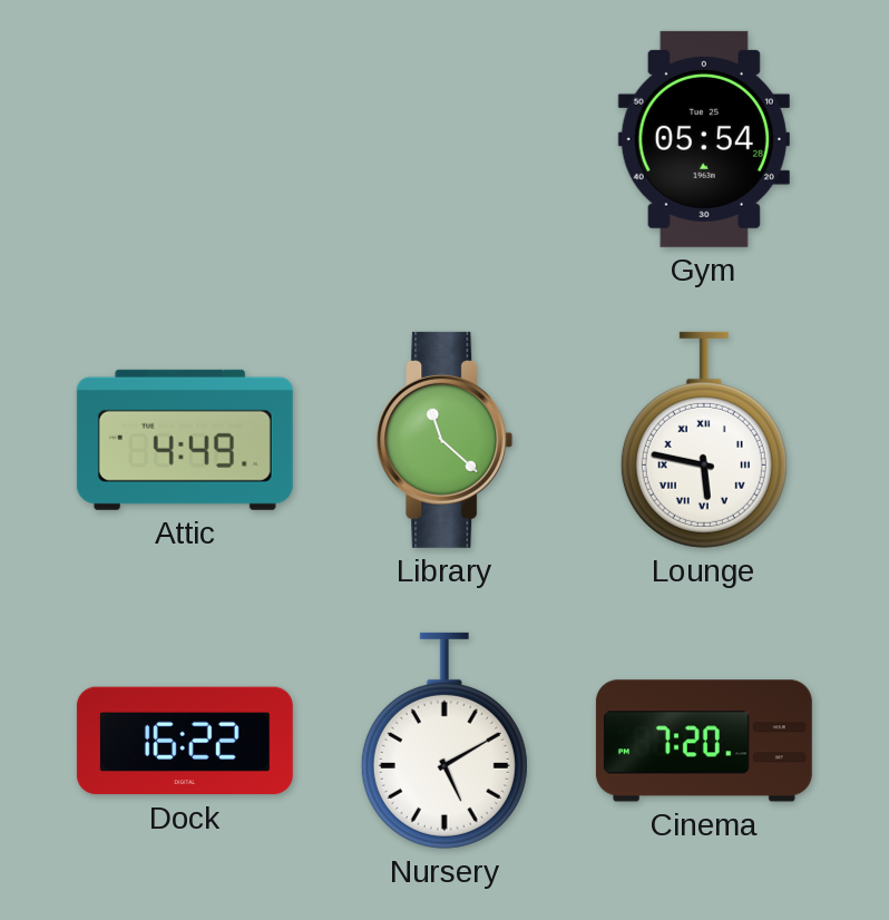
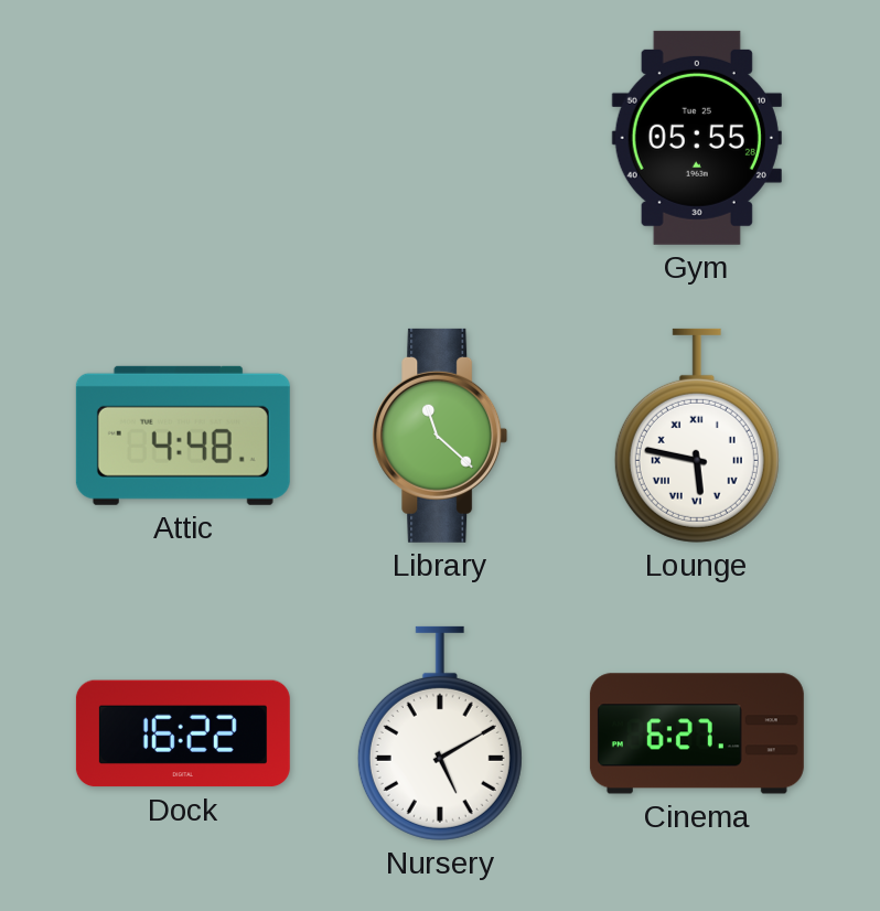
Gym: 05:54 -> 05:55
Attic: 4:49 -> 4:48
Cinema: 7:20 -> 6:27
